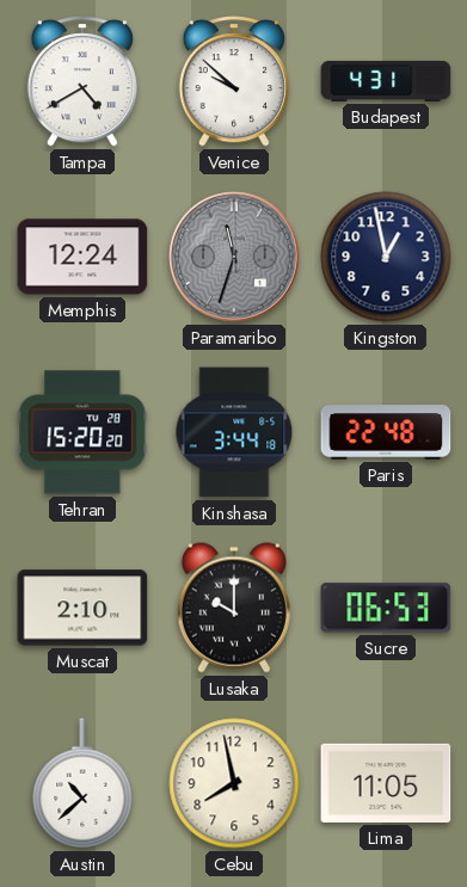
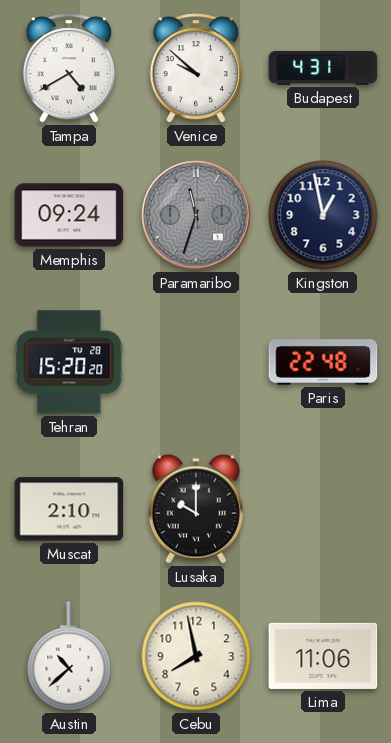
Memphis: 12:24 -> 09:24
Kinshasa: 3:44 -> none
Sucre: 06:53 -> none
Lima: 11:05 -> 11:06
